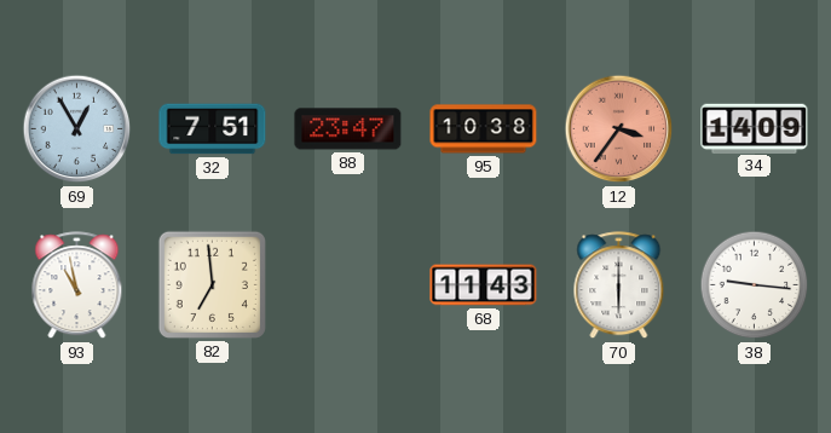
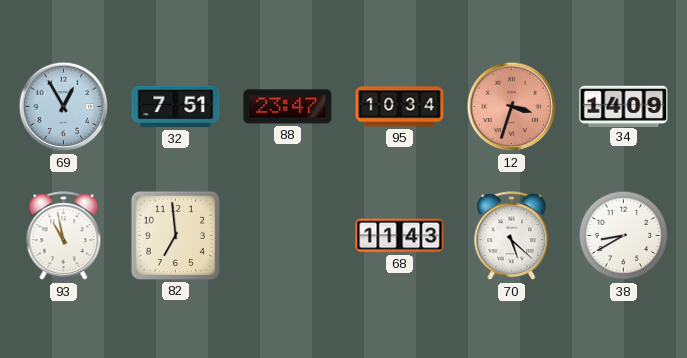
95: 10:38 -> 10:34
12: 3:36 -> 3:33
70: 6:00 -> 5:22
38: 9:16 -> 8:40
